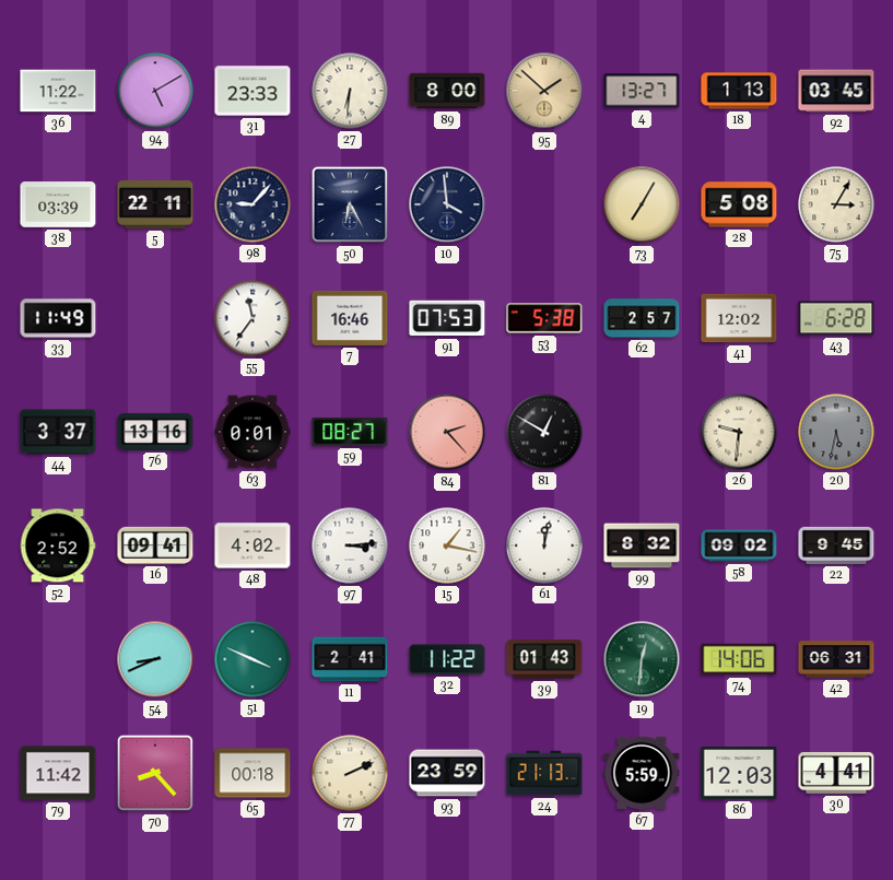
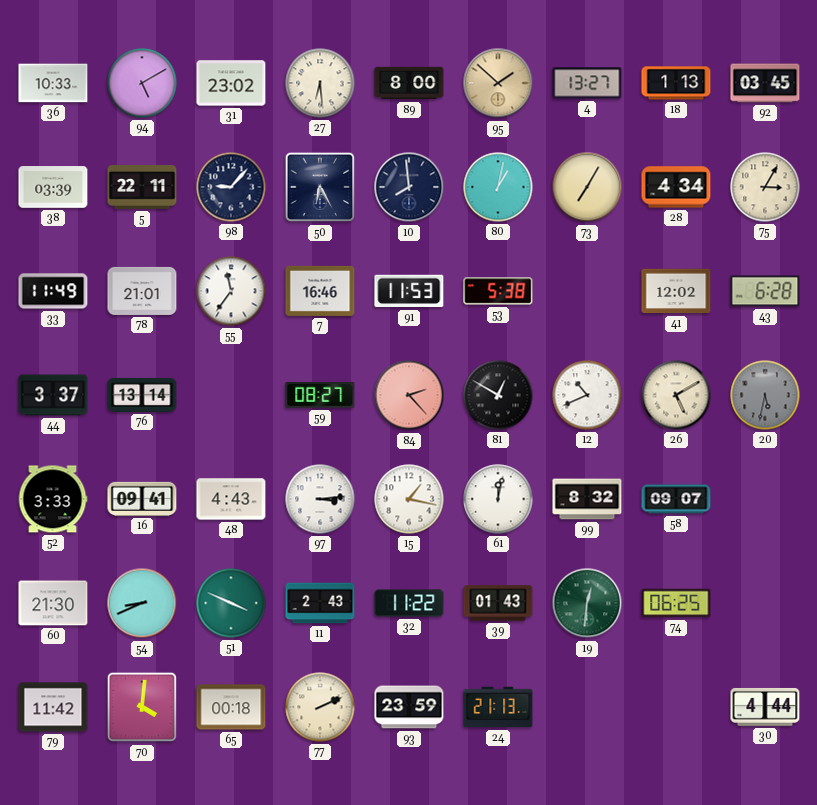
36: 11:22 -> 10:33
31: 23:33 -> 23:02
27: 6:31 -> 6:29
10: 3:59 -> 7:59
80: none -> 1:02
28: 5:08 -> 4:34
78: none -> 21:01
91: 07:53 -> 11:53
62: 2:57 -> none
76: 13:16 -> 13:14
63: 0:01 -> none
12: none -> 10:41
26: 9:31 -> 5:10
52: 2:52 -> 3:33
48: 4:02 -> 4:43
58: 09:02 -> 09:07
22: 9:45 -> none
60: none -> 21:30
11: 2:41 -> 2:43
74: 14:06 -> 06:25
42: 06:31 -> none
70: 8:23 -> 4:01
67: 5:59 -> none
86: 12:03 -> none
30: 4:41 -> 4:44
